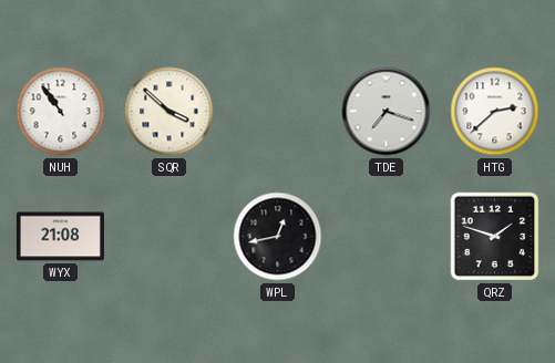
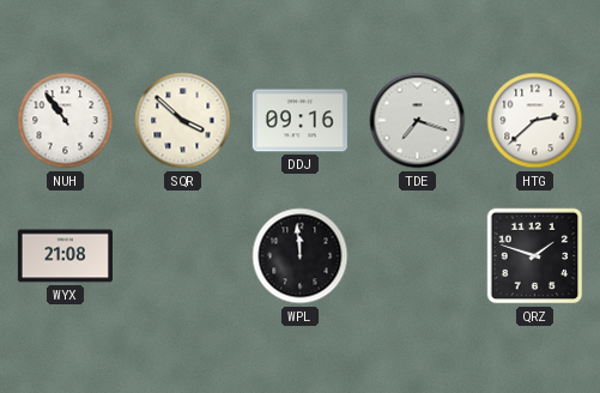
DDJ: none -> 09:16
WPL: 12:43 -> 11:59
